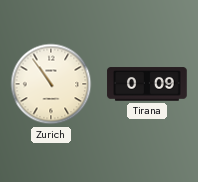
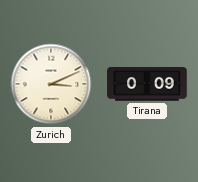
Zurich: 10:54 -> 3:11
